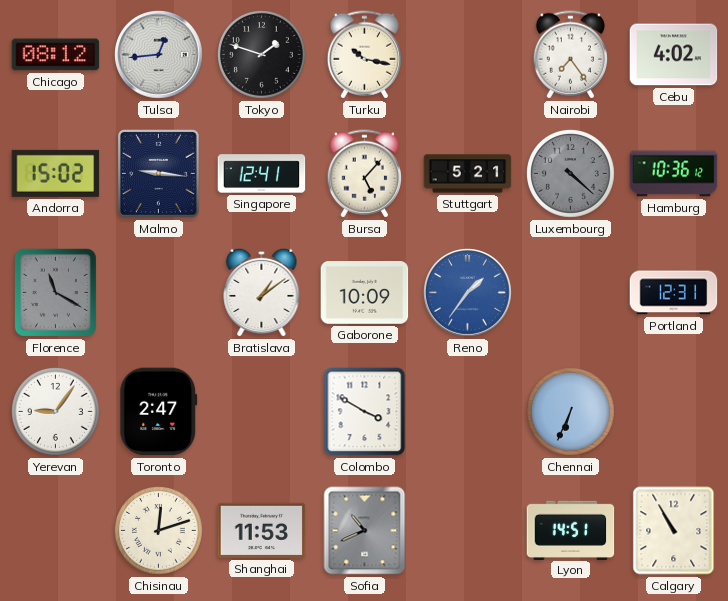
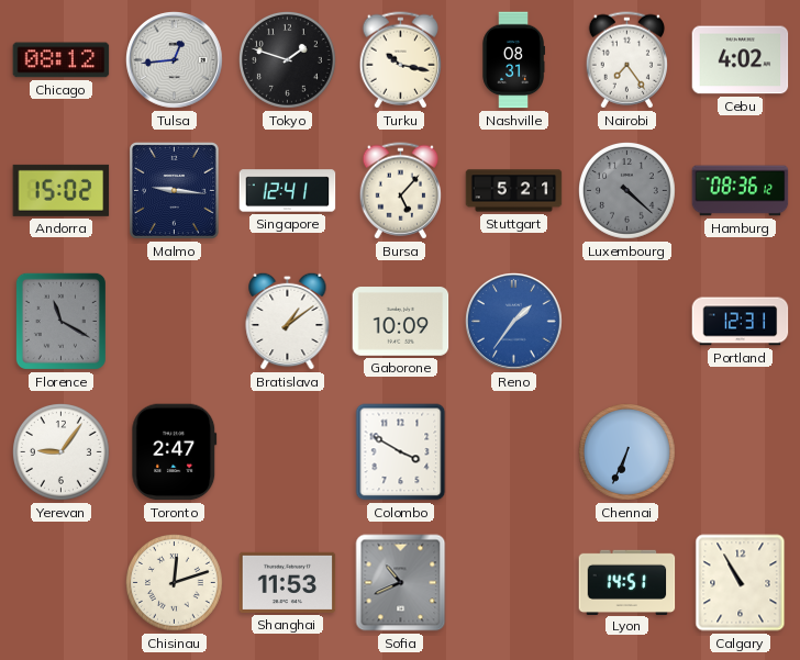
Nashville: none -> 08:31
Hamburg: 10:36 -> 08:36
